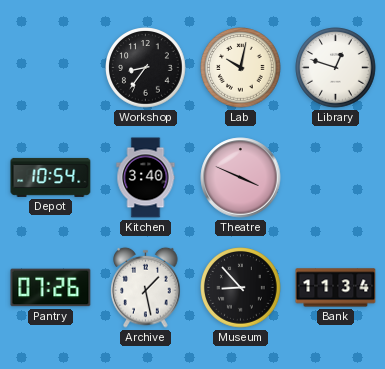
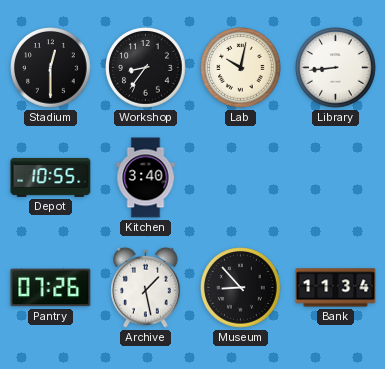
Stadium: none -> 12:30
Library: 12:48 -> 8:44
Depot: 10:54 -> 10:55
Theatre: 3:49 -> none
